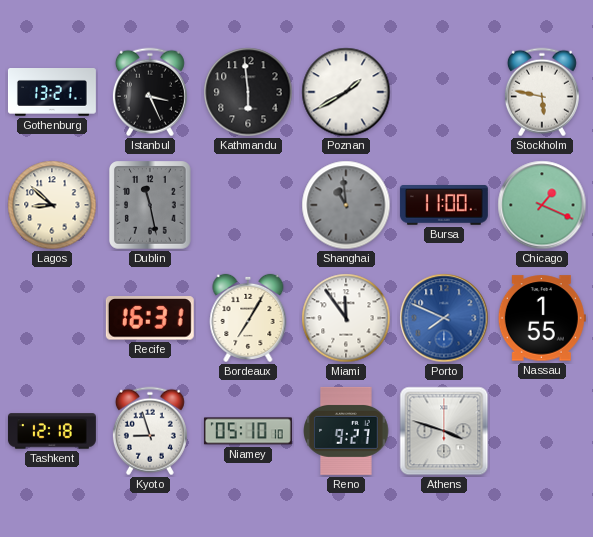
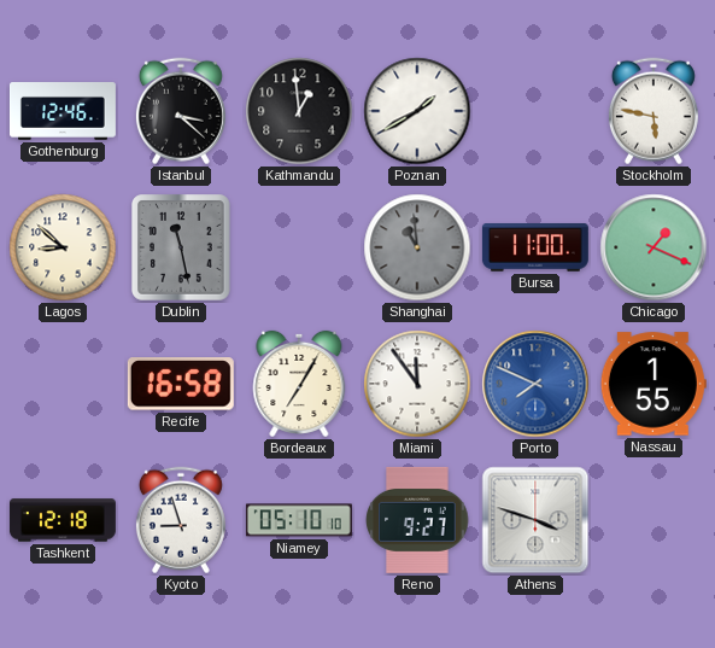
Gothenburg: 13:21 -> 12:46
Istanbul: 3:26 -> 3:22
Kathmandu: 5:59 -> 12:59
Recife: 16:31 -> 16:58
